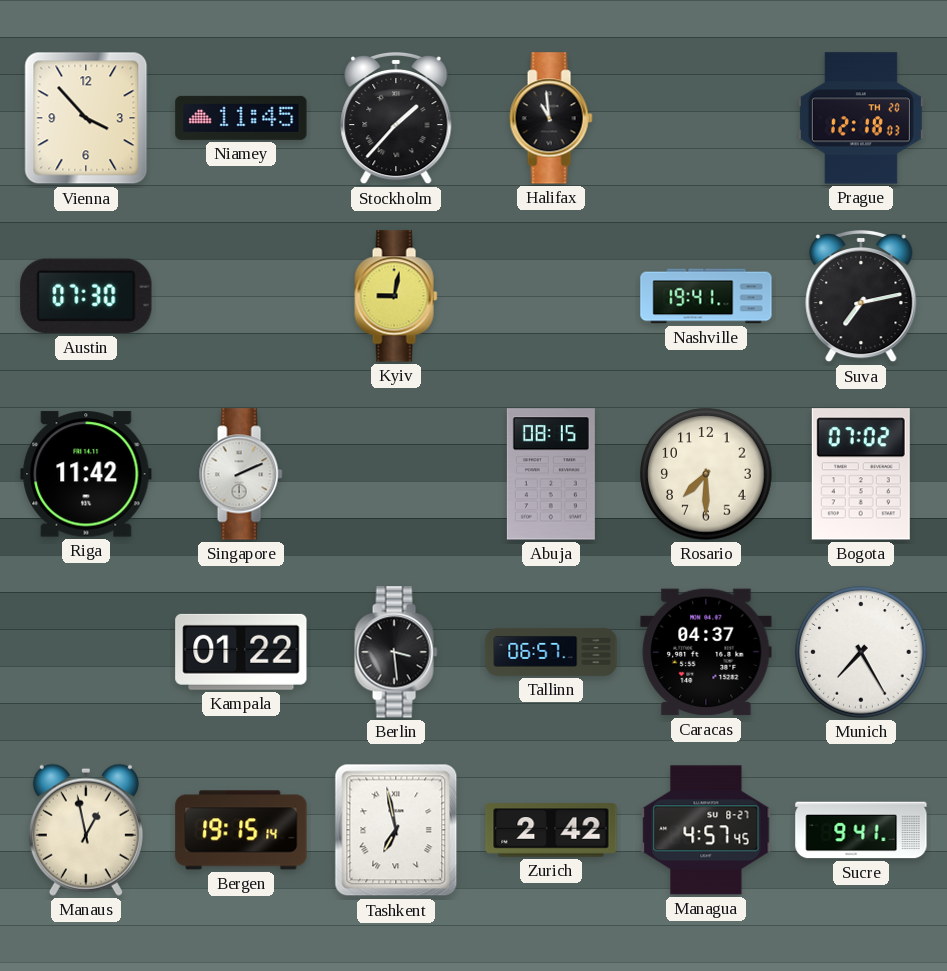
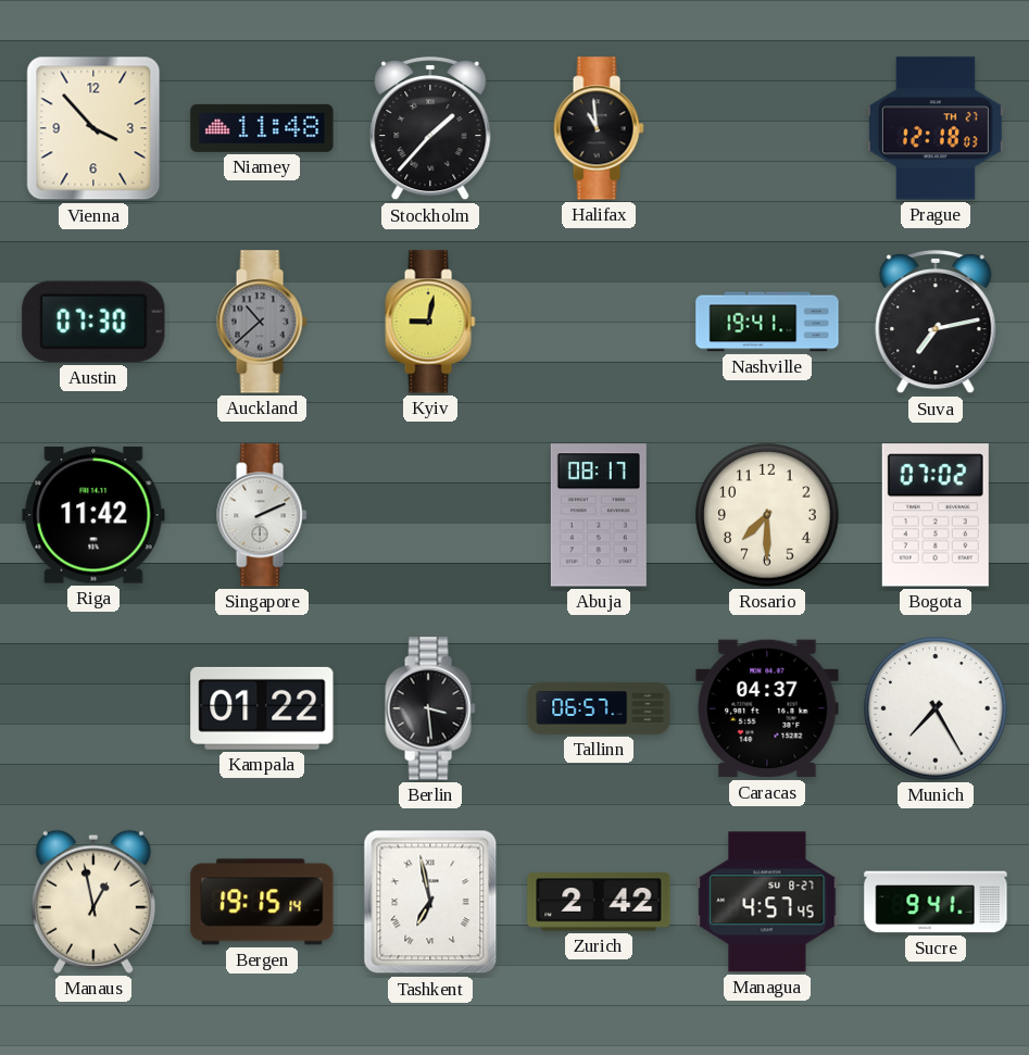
Niamey: 11:45 -> 11:48
Prague date: TH 20 -> TH 27
Auckland: none -> 10:38
Abuja: 08:15 -> 08:17
